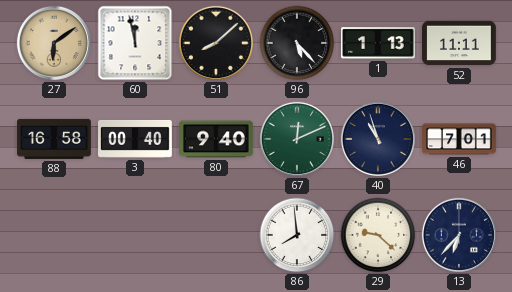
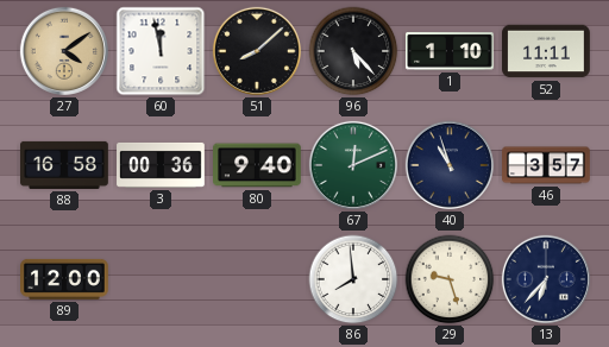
27: 6:09 -> 4:09
1: 1:13 -> 1:10
3: 00:40 -> 00:36
46: 7:01 -> 3:57
89: none -> 12:00
29: 9:22 -> 9:27
